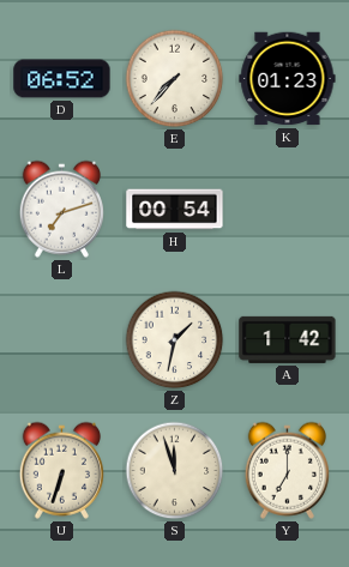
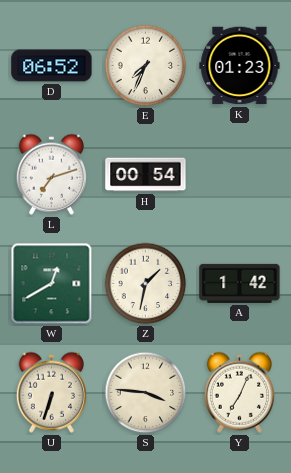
E: 7:37 -> 7:34
W: none -> 12:40
S: 11:57 -> 3:46
Y: 7:00 -> 7:04
